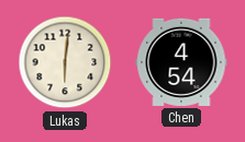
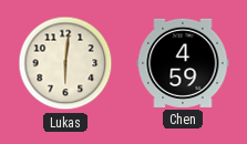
Chen: 4:54 -> 4:59
